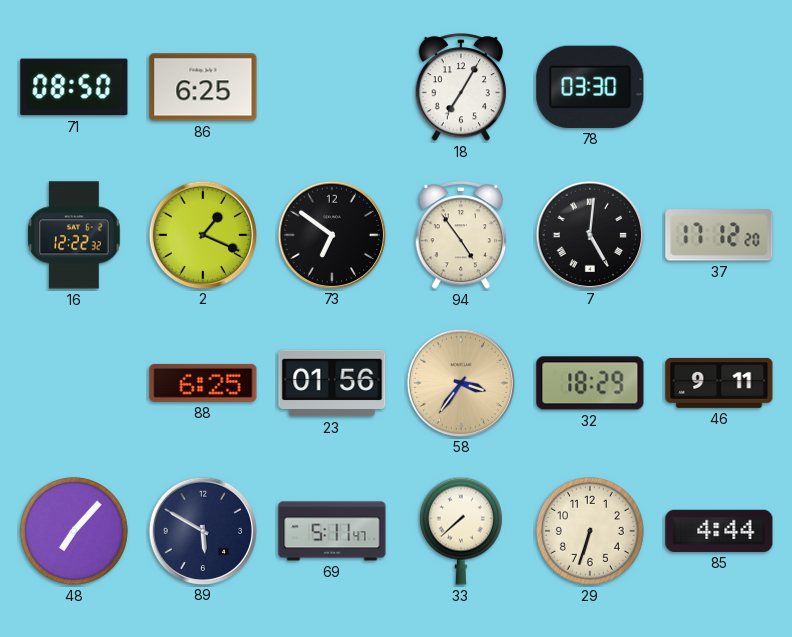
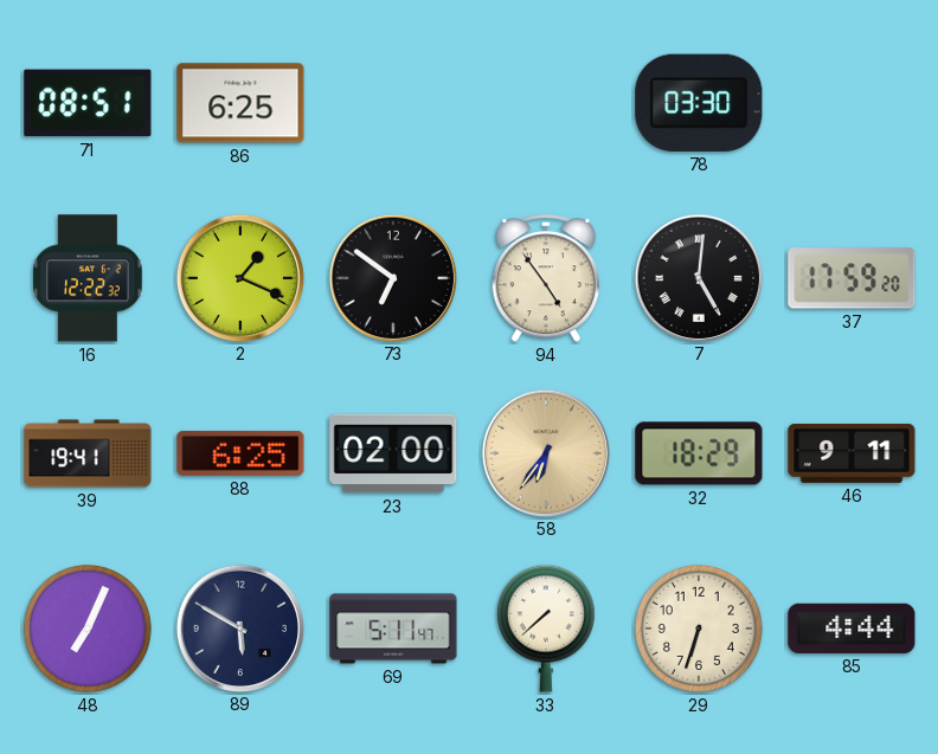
71: 08:50 -> 08:51
18: 7:05 -> none
37: 17:12 -> 17:59
39: none -> 19:41
23: 01:56 -> 02:00
58: 3:36 -> 6:36
48: 7:07 -> 7:04
